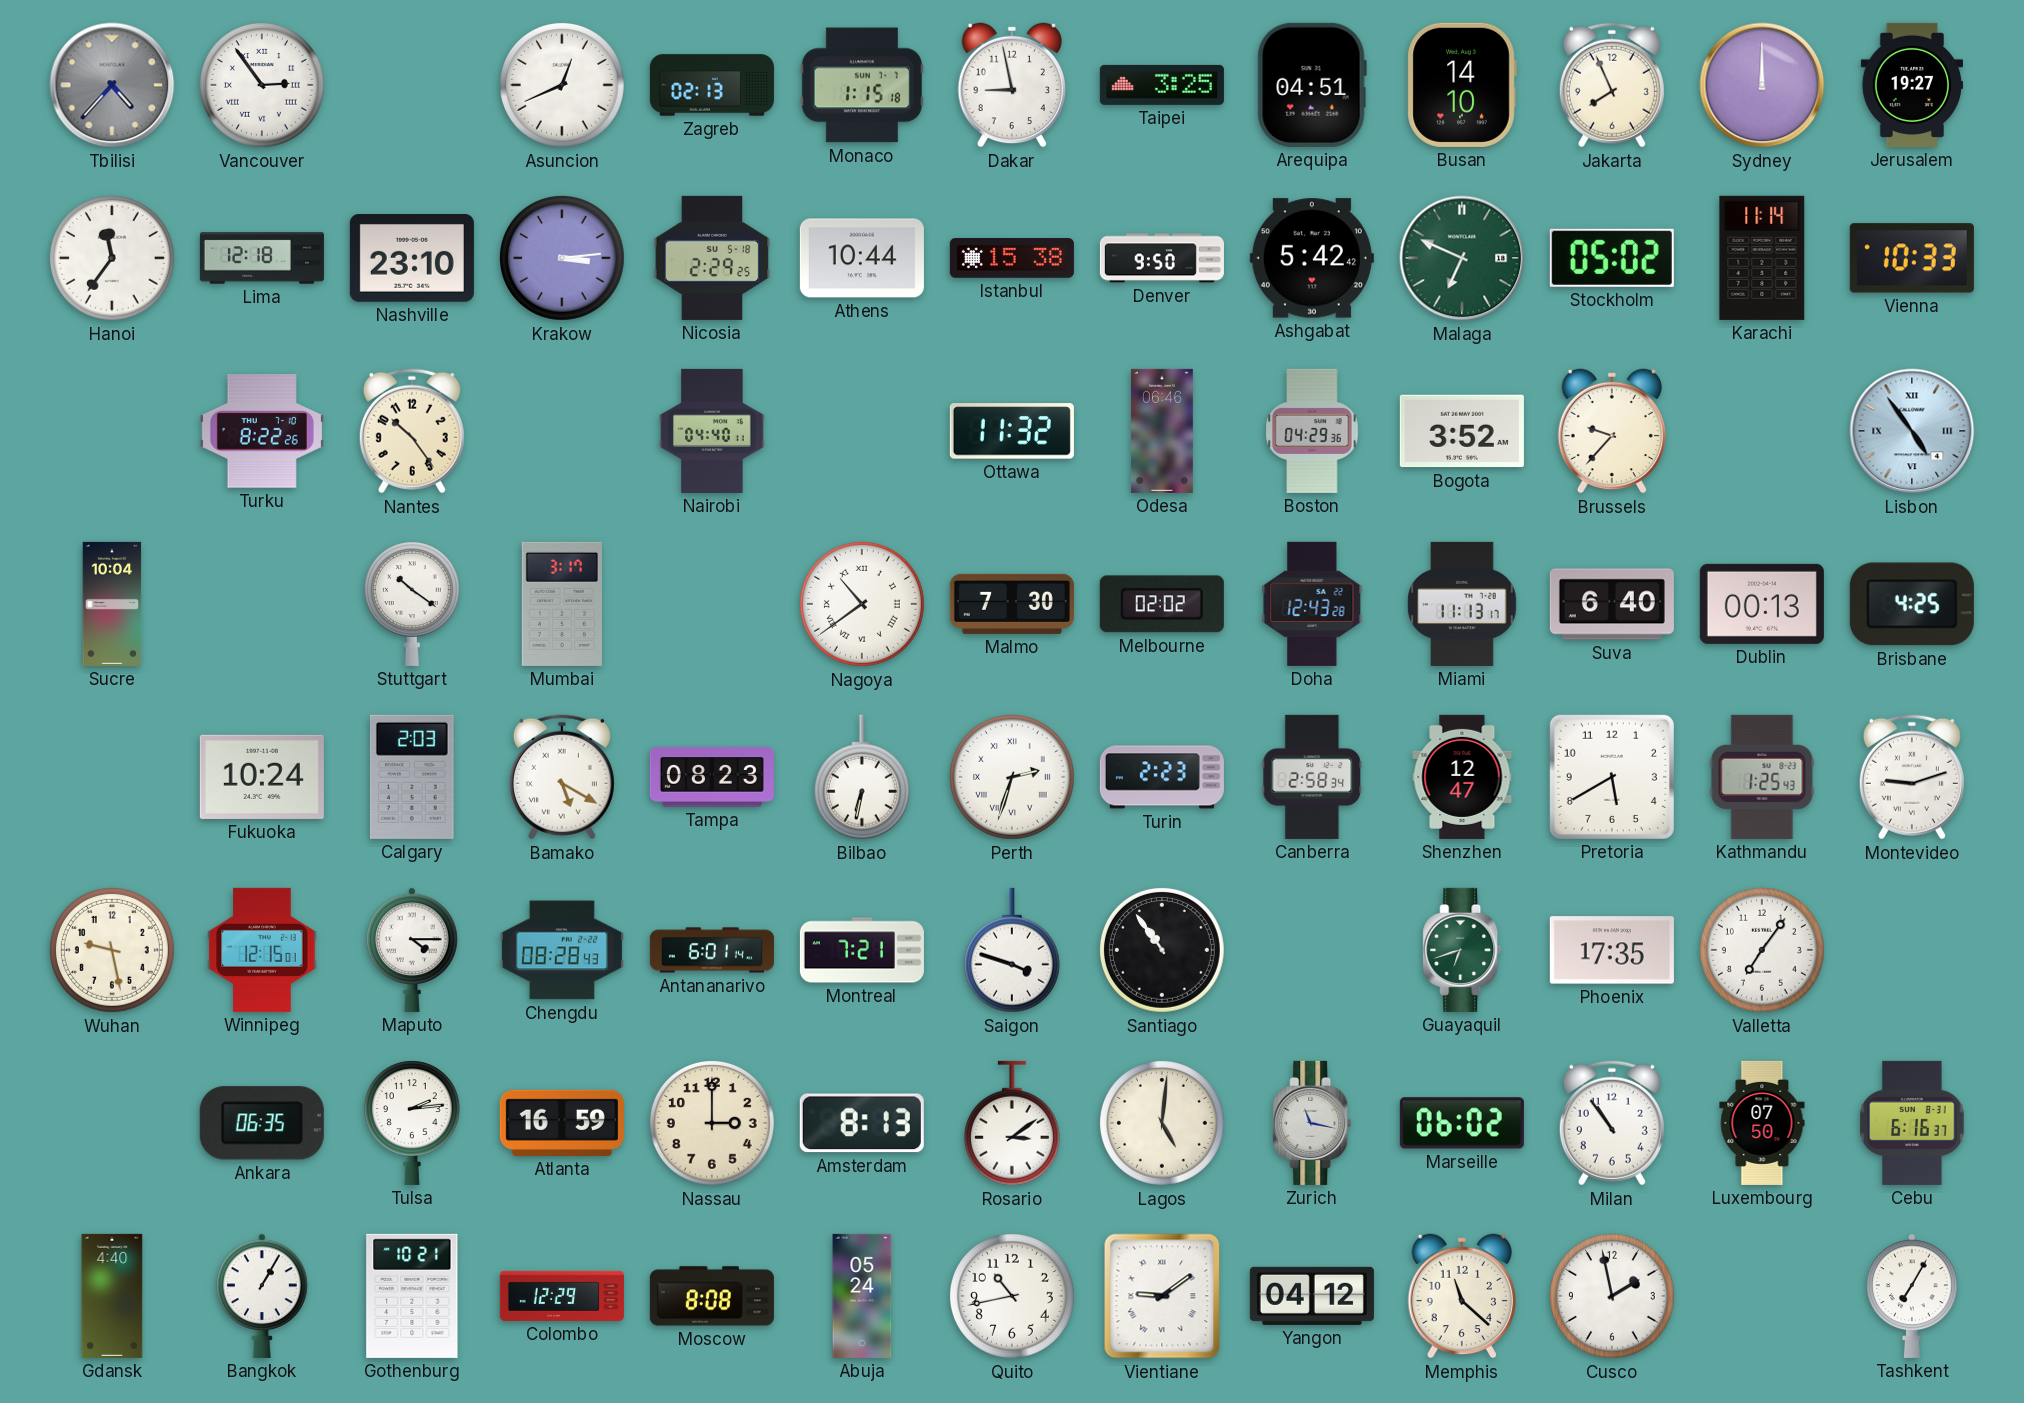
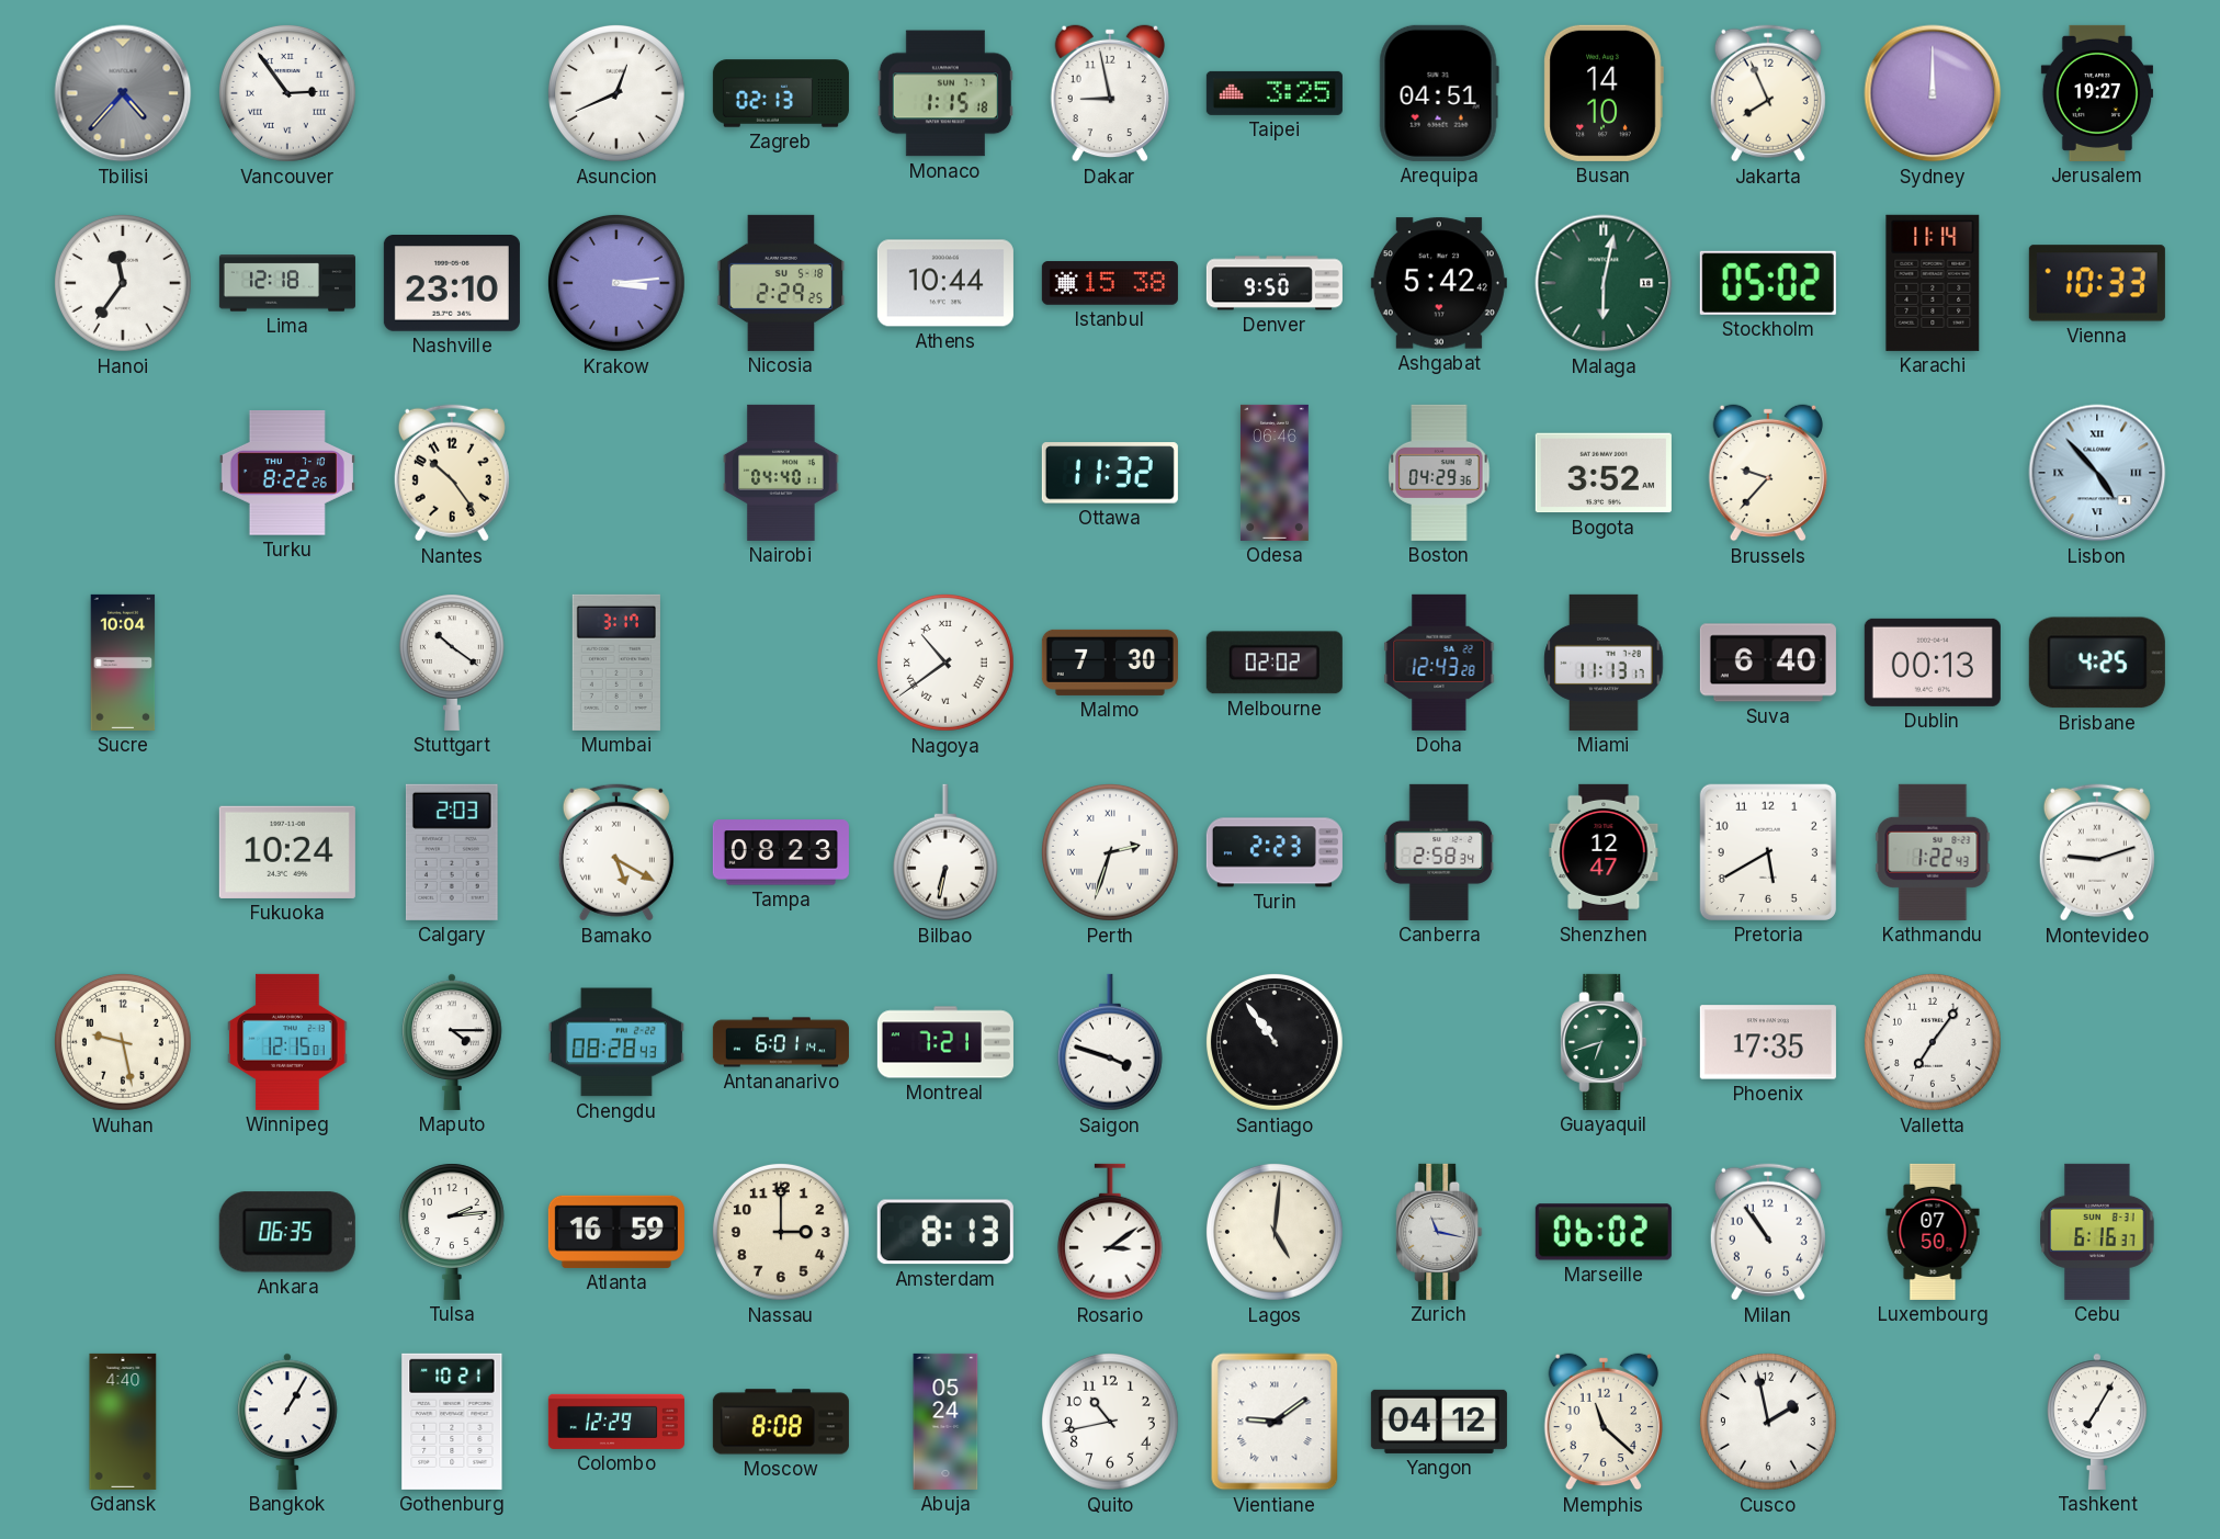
Malaga: 6:49 -> 6:02
Lisbon: 4:54 -> 4:53
Kathmandu: 1:25 -> 1:22
